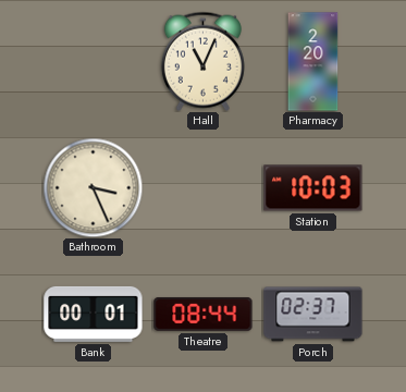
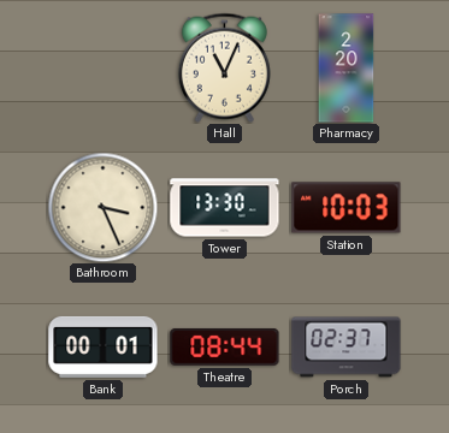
Tower: none -> 13:30
